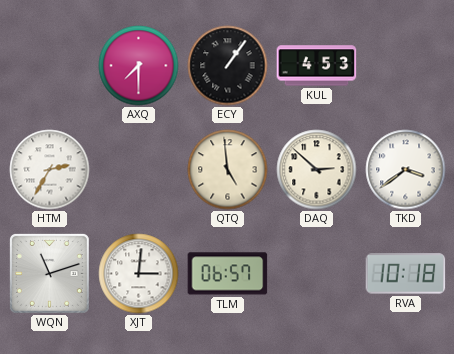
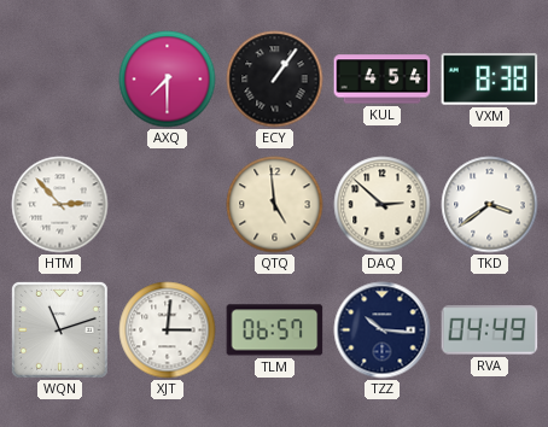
KUL: 4:53 -> 4:54
VXM: none -> 8:38
HTM: 2:35 -> 2:53
TZZ: none -> 10:16
RVA: 10:18 -> 04:49
